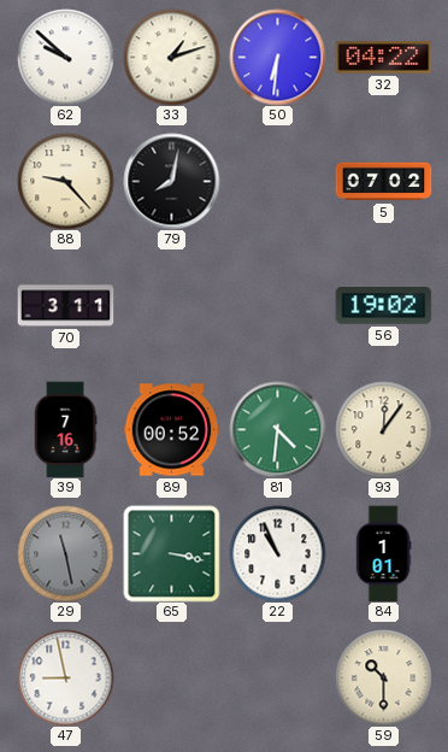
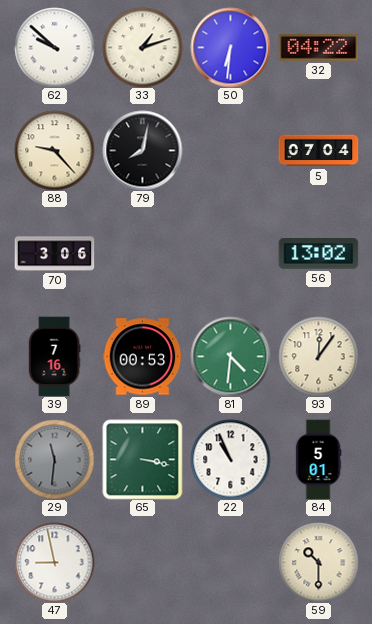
5: 07:02 -> 07:04
70: 3:11 -> 3:06
56: 19:02 -> 13:02
89: 00:52 -> 00:53
29: 11:28 -> 11:31
84: 1:01 -> 5:01
